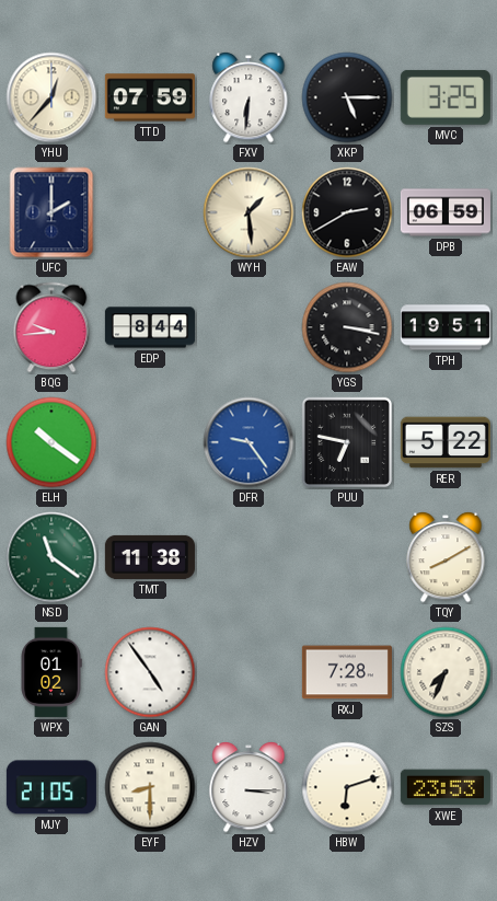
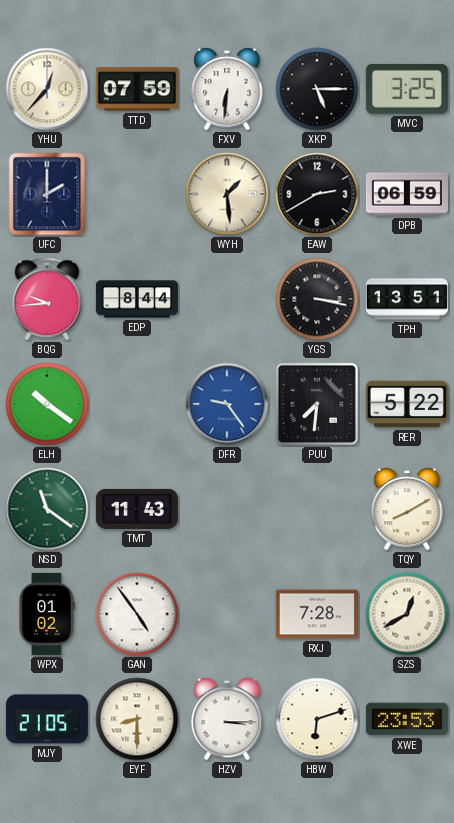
TPH: 19:51 -> 13:51
PUU: 6:47 -> 7:31
TMT: 11:38 -> 11:43
SZS: 7:34 -> 12:40
